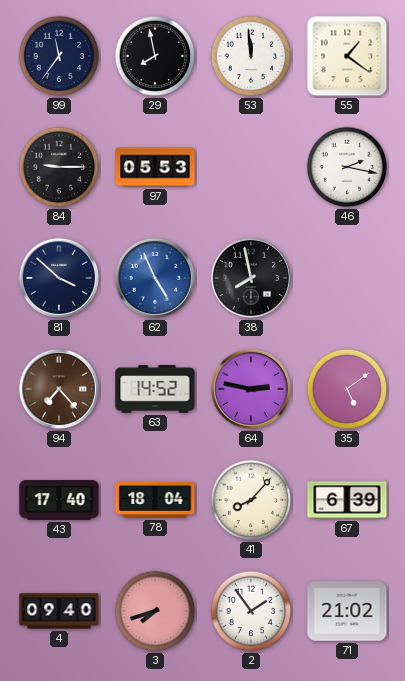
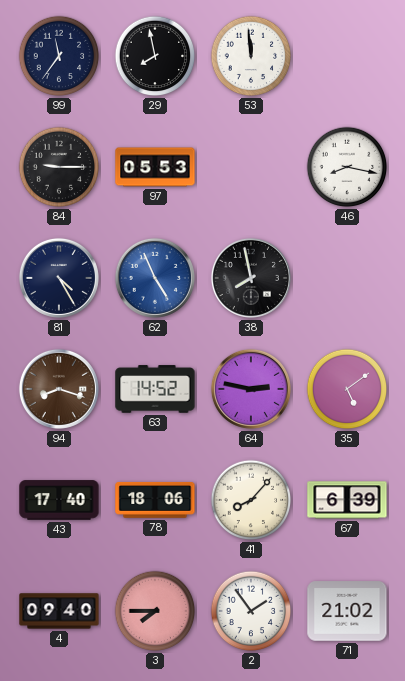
55: 1:21 -> none
46: 2:17 -> 8:17
81: 3:52 -> 4:25
94: 7:23 -> 8:18
78: 18:04 -> 18:06
3: 7:42 -> 7:45
